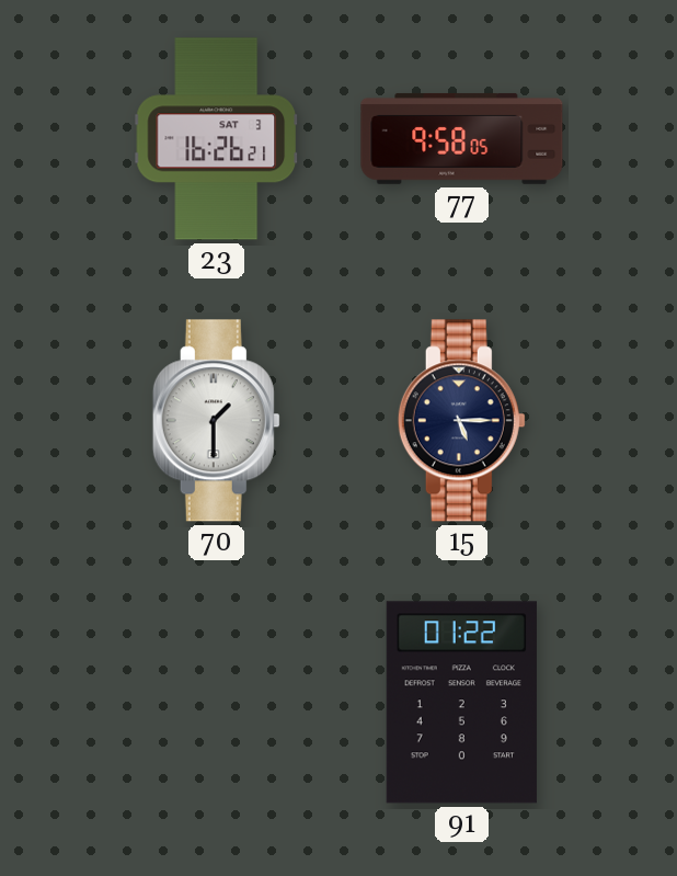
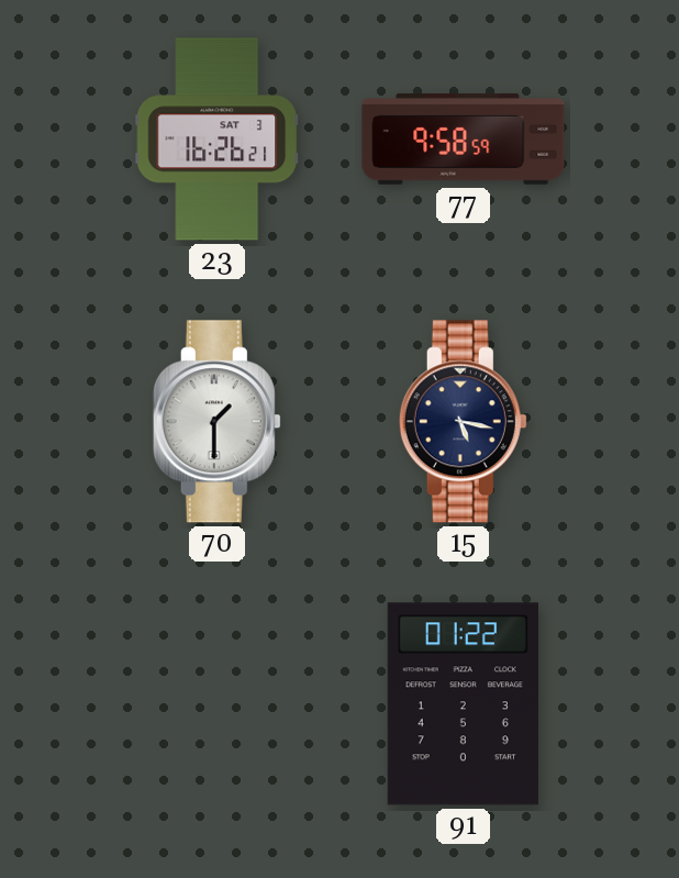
77: 9:58:05 -> 9:58:59
15: 5:15 -> 5:17
